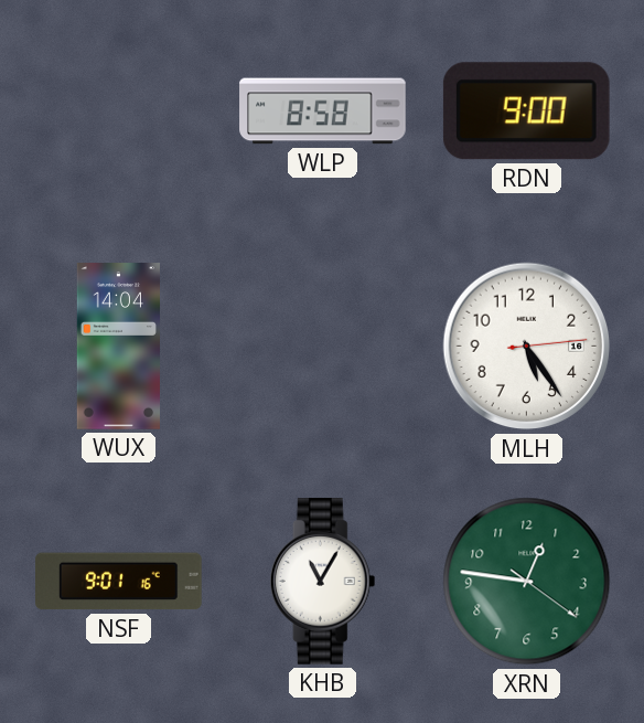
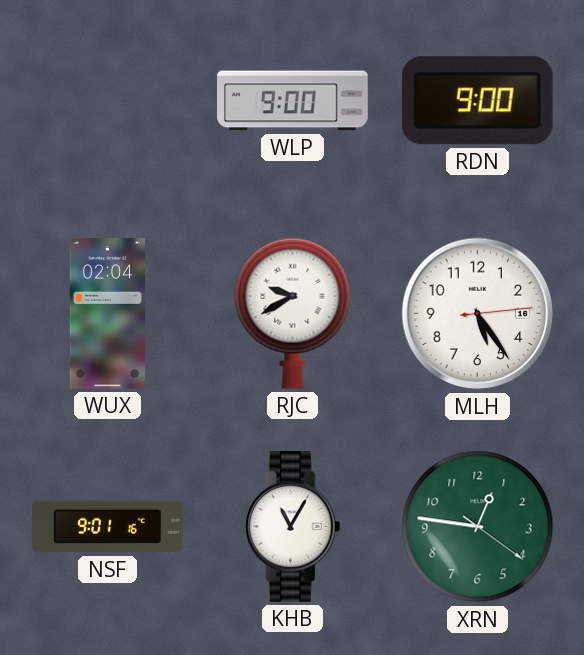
WLP: 8:58 -> 9:00
WUX: 14:04 -> 02:04
RJC: none -> 9:40
